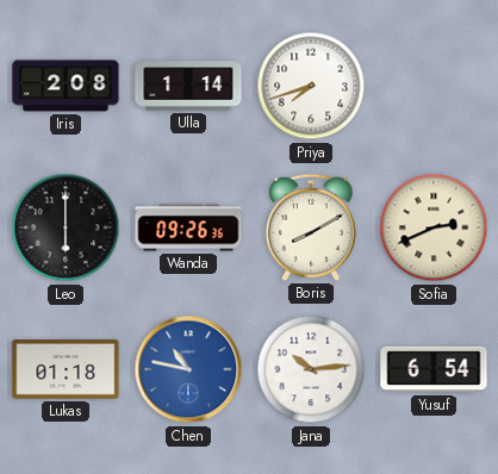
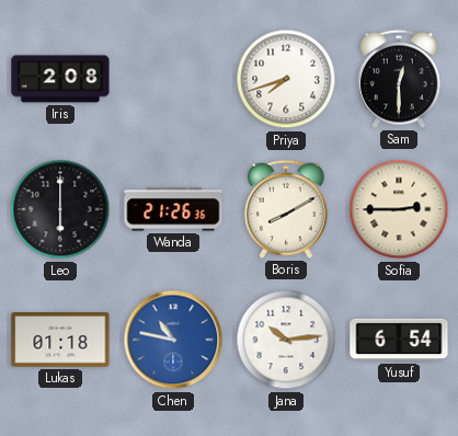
Ulla: 1:14 -> none
Sam: none -> 12:30
Wanda: 09:26 -> 21:26
Sofia: 2:41 -> 2:45
